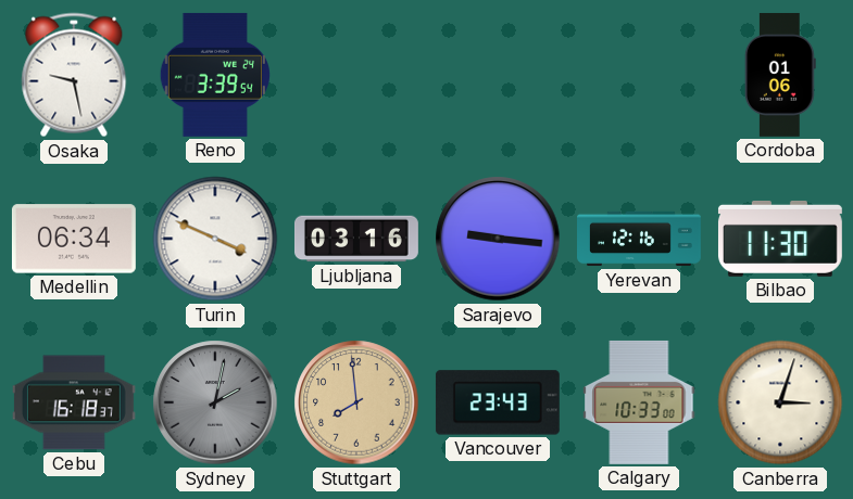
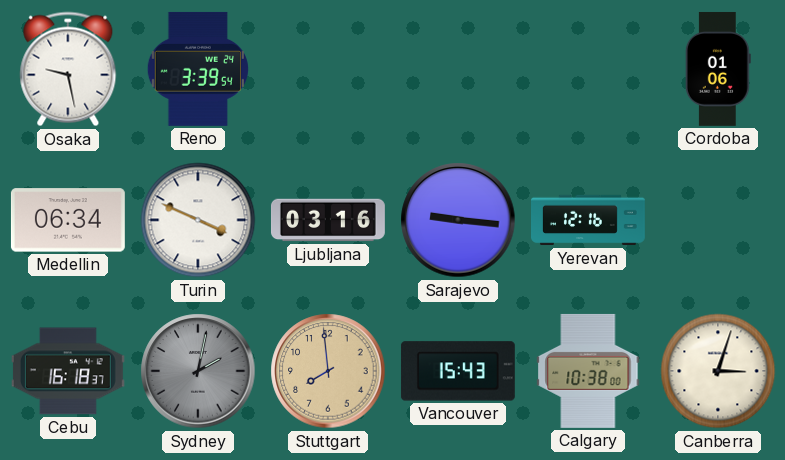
Bilbao: 11:30 -> none
Vancouver: 23:43 -> 15:43
Calgary: 10:33 -> 10:38
